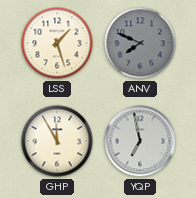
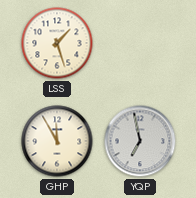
ANV: 7:49 -> none
